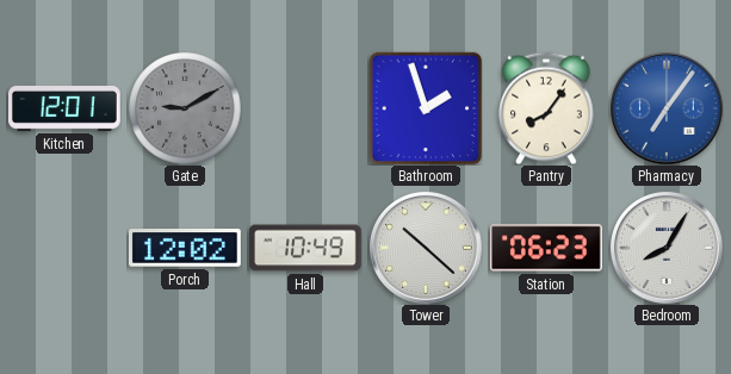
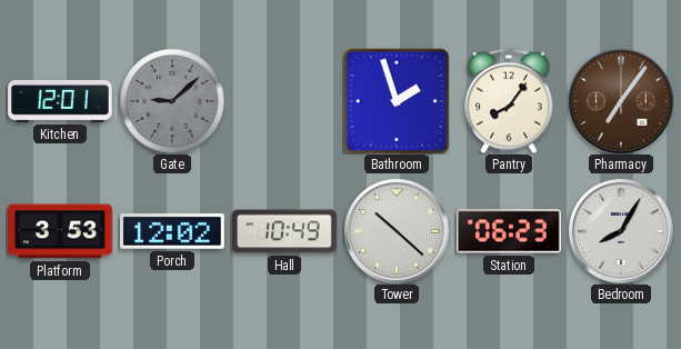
Gate: 9:10 -> 9:08
Pharmacy dial: blue -> brown
Platform: none -> 3:53
